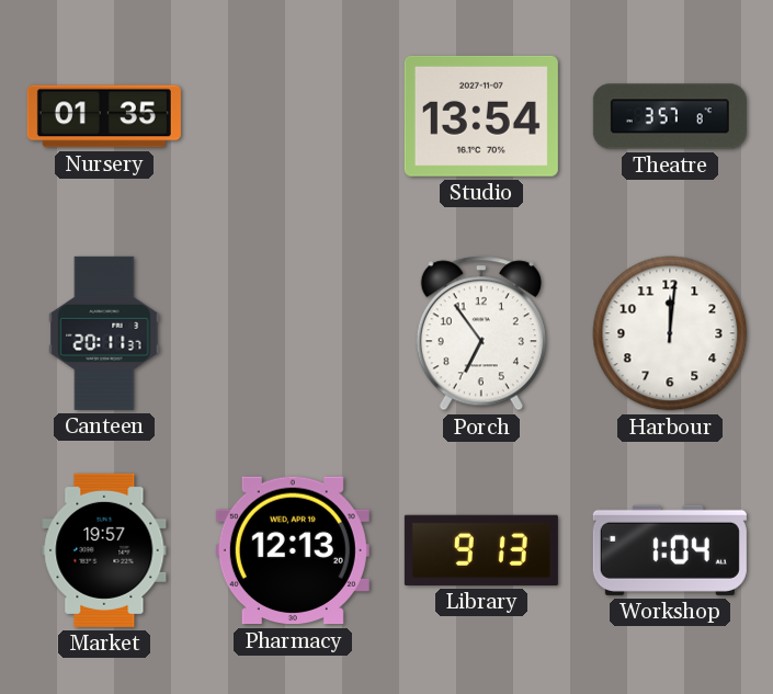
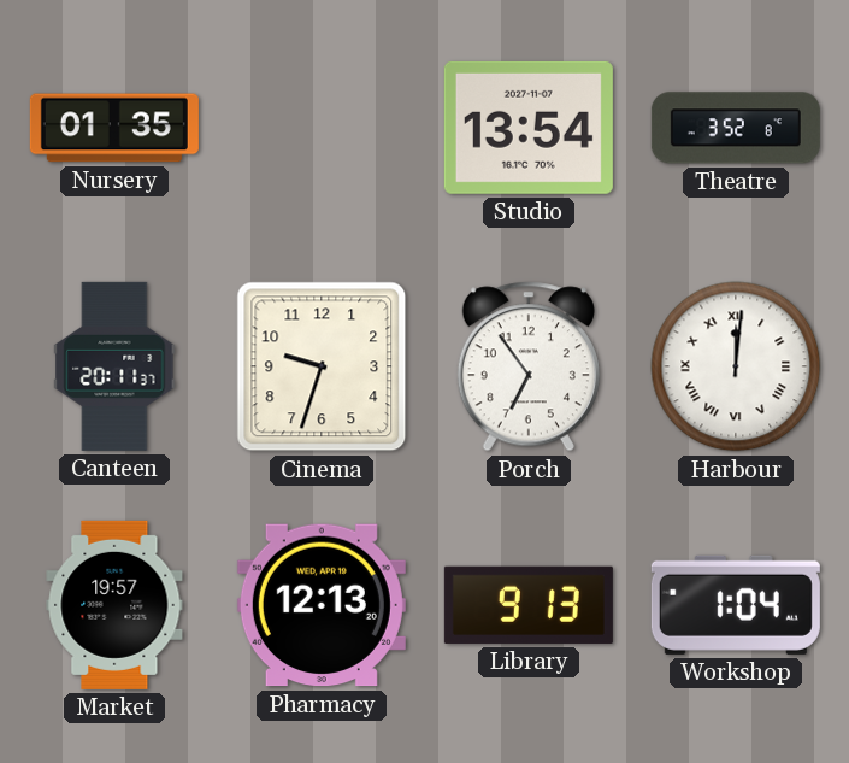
Theatre: 3:57 -> 3:52
Cinema: none -> 9:33
Harbour numerals: Arabic -> Roman
